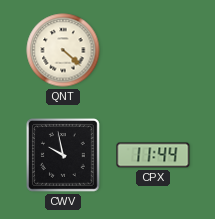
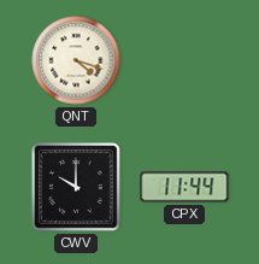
QNT: 4:22 -> 4:18
CWV: 9:58 -> 10:00
